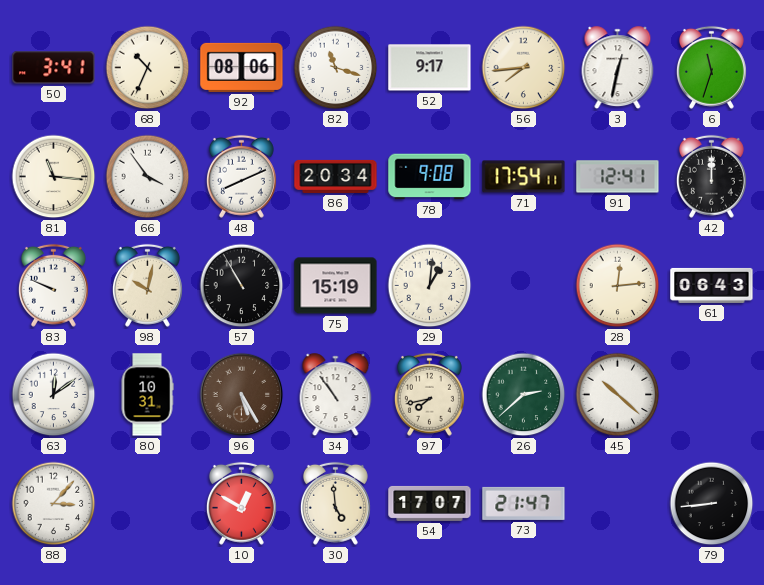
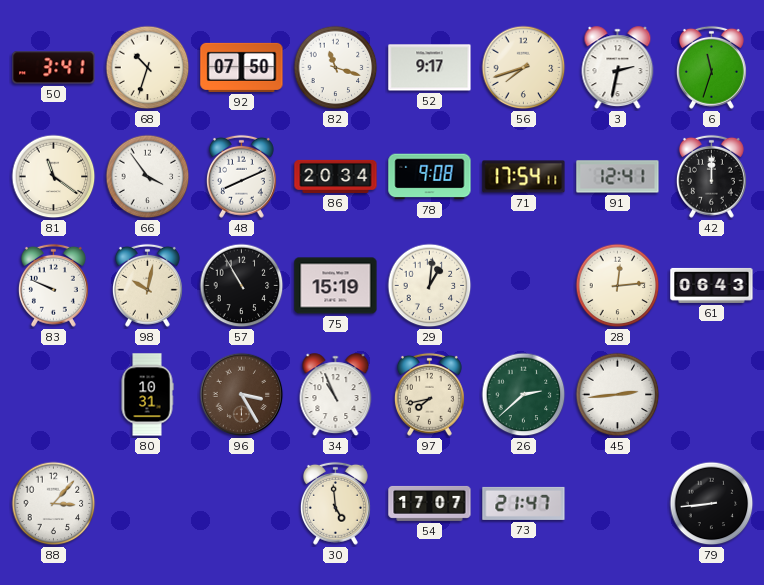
68: 10:34 -> 10:33
92: 08:06 -> 07:50
56: 7:44 -> 7:42
3: 12:32 -> 2:32
81: 11:16 -> 11:21
63: 12:09 -> none
96: 5:25 -> 3:25
34: 10:54 -> 10:56
45: 10:22 -> 2:44
10: 12:50 -> none
